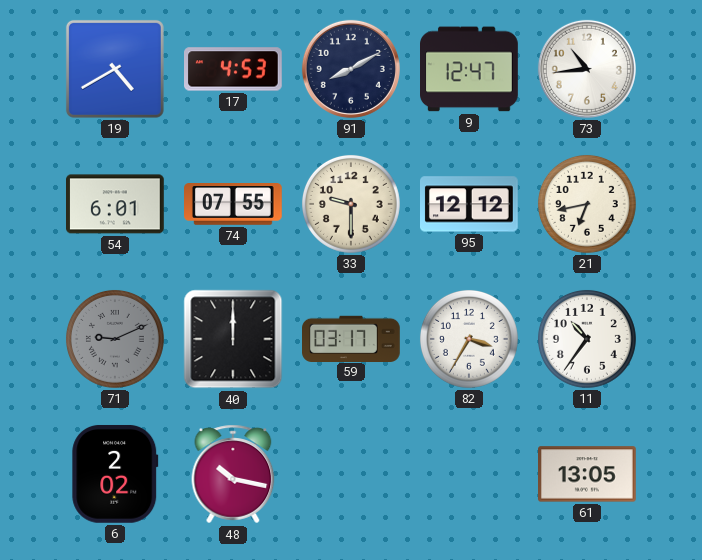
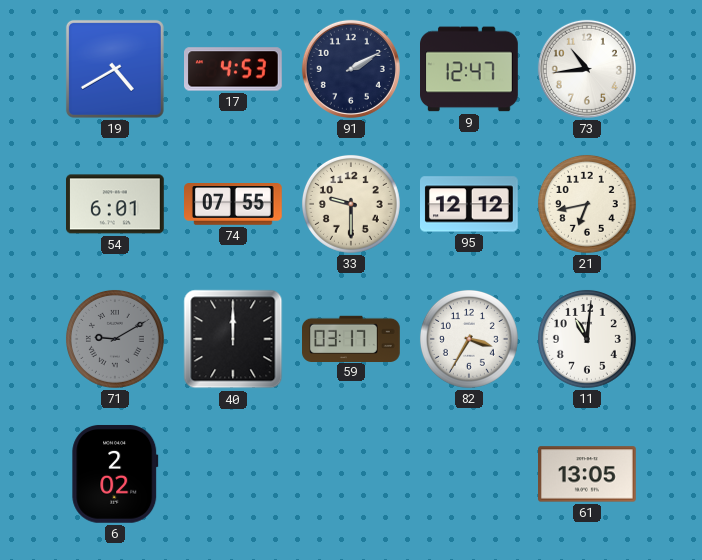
91: 8:10 -> 2:10
71: 9:11 -> 9:10
11: 10:36 -> 11:01
48: 10:17 -> none
